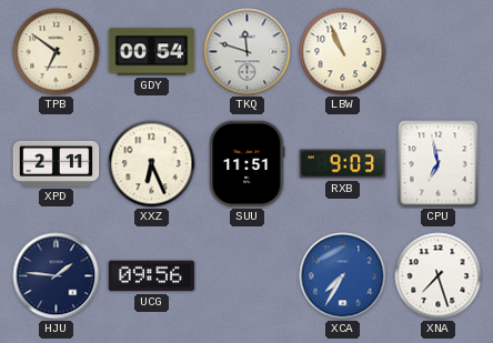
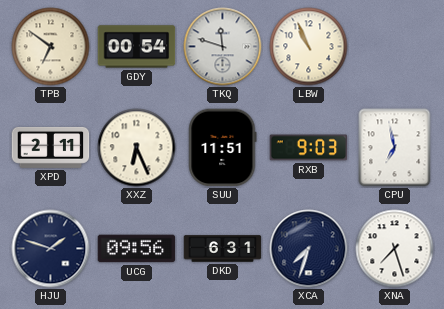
HJU: 1:46 -> 1:48
DKD: none -> 6:31
XCA: 7:35 -> 7:33
XCA dial: blue -> navy
